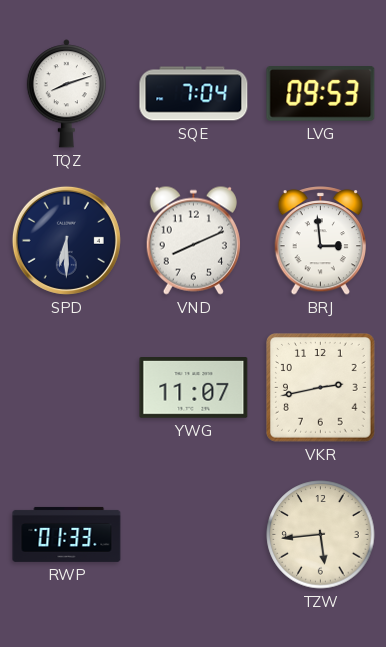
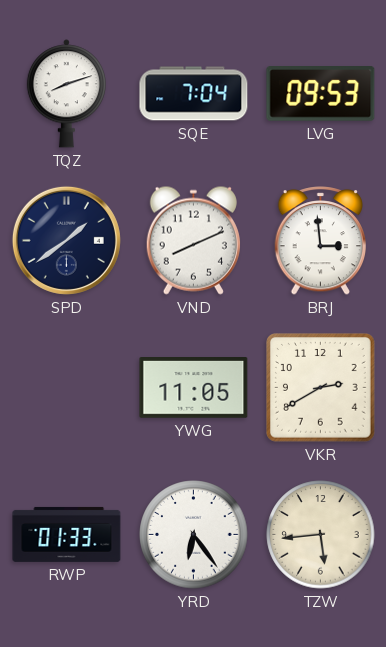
SPD: 6:30 -> 1:39
YWG: 11:07 -> 11:05
VKR: 2:43 -> 2:40
YRD: none -> 6:24
